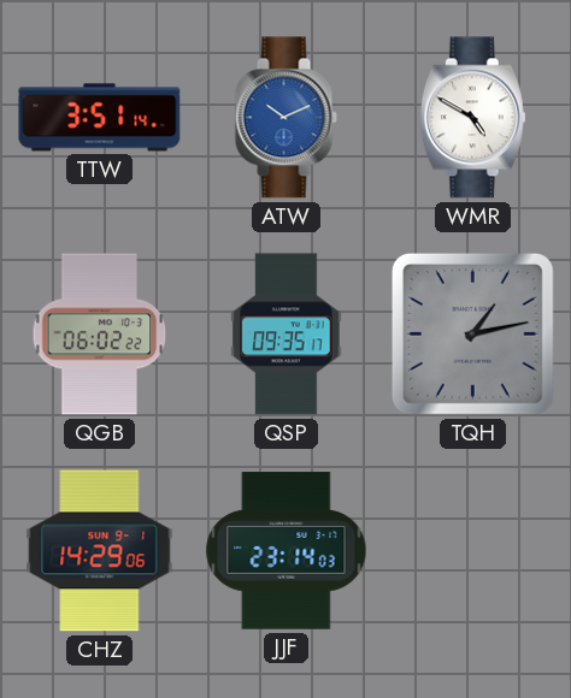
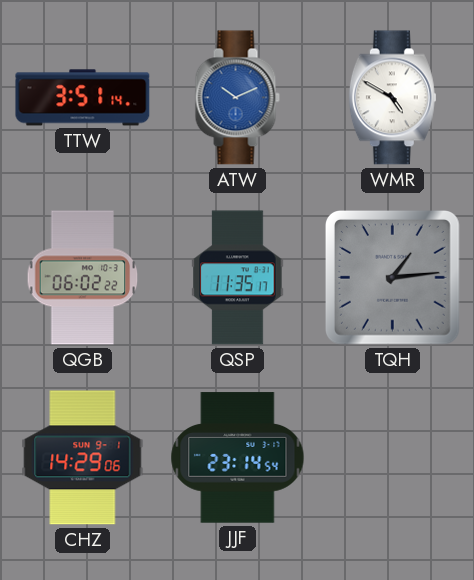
QSP: 09:35 -> 11:35
TQH: 1:13 -> 1:14
JJF: 23:14:03 -> 23:14:54
